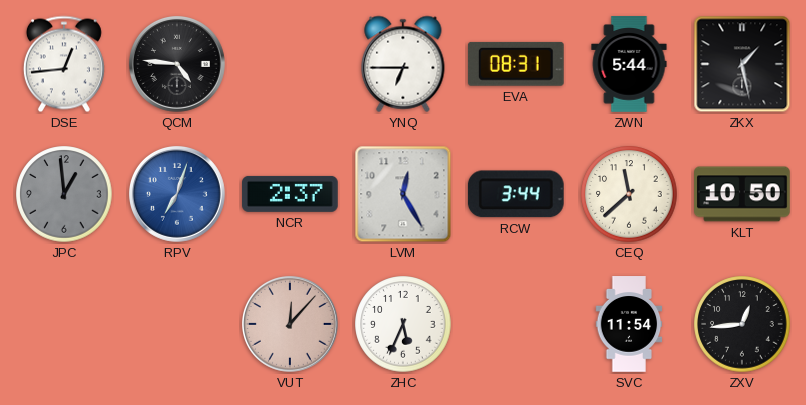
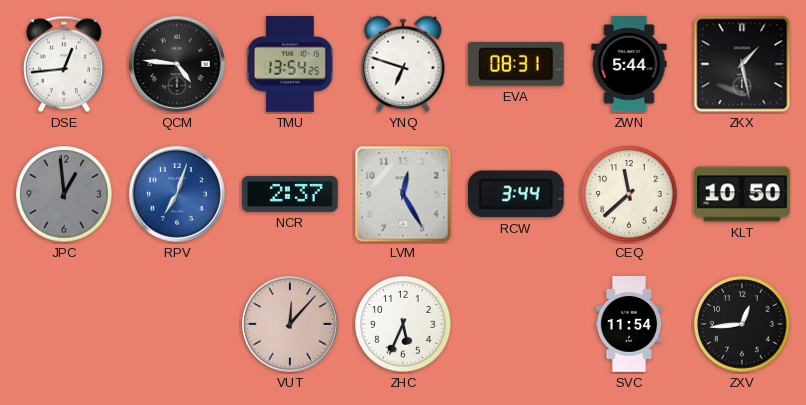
TMU: none -> 13:54
YNQ: 6:45 -> 6:48
